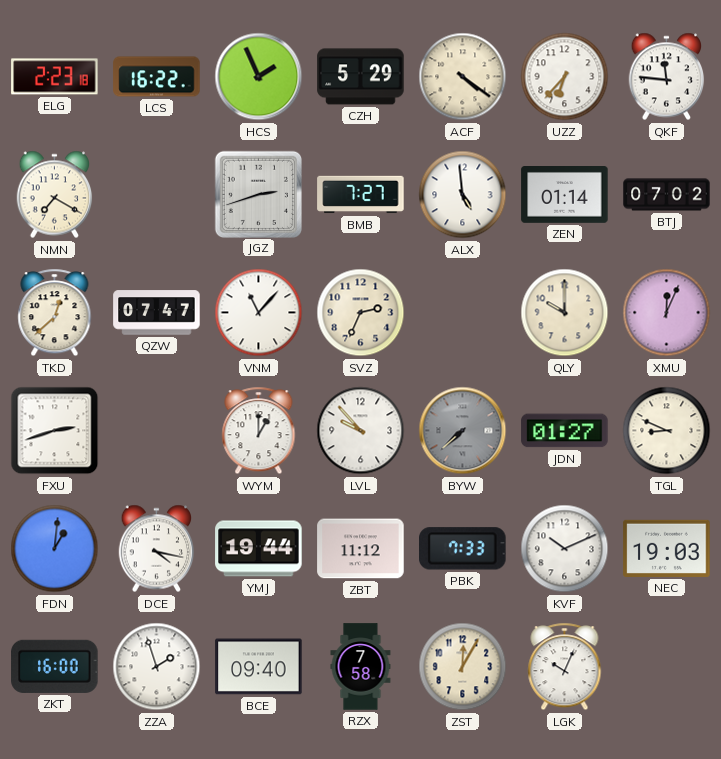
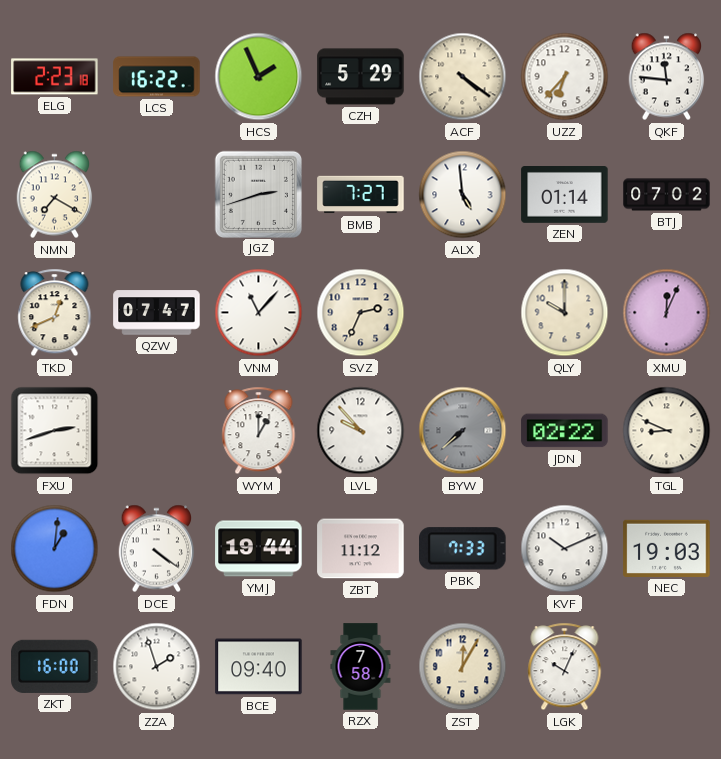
TKD: 12:38 -> 12:41
JDN: 01:27 -> 02:22
DCE: 4:17 -> 4:21
